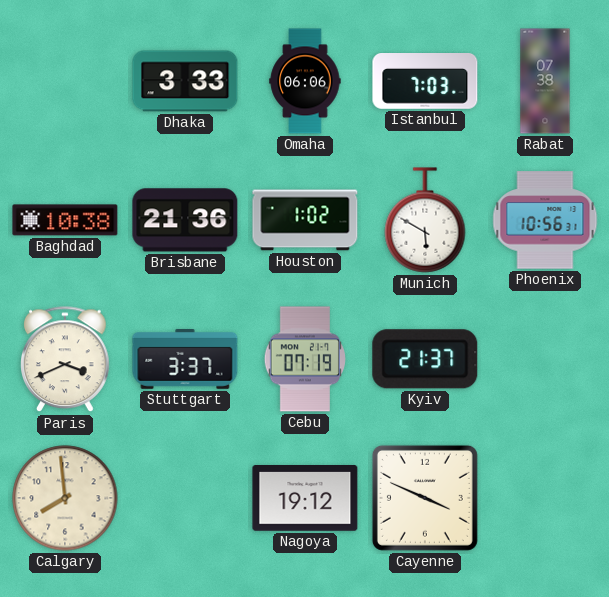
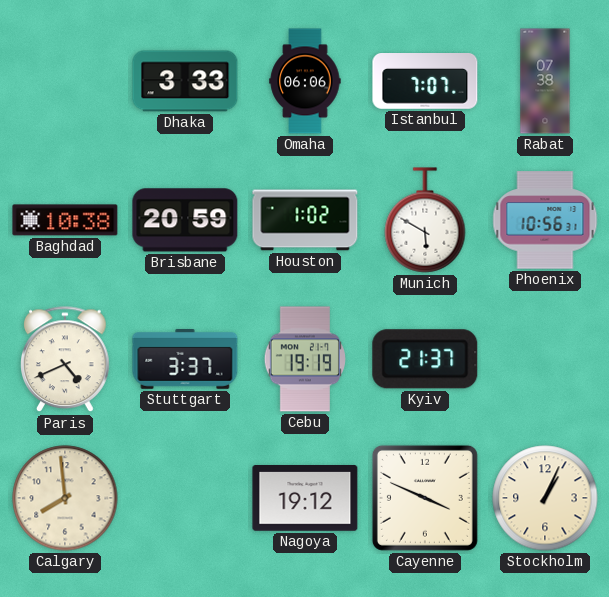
Istanbul: 7:03 -> 7:07
Brisbane: 21:36 -> 20:59
Paris: 3:41 -> 4:41
Cebu: 07:19 -> 19:19
Stockholm: none -> 1:04
